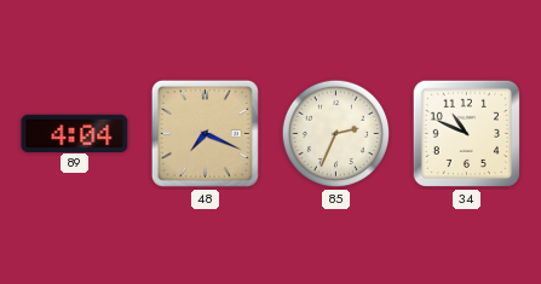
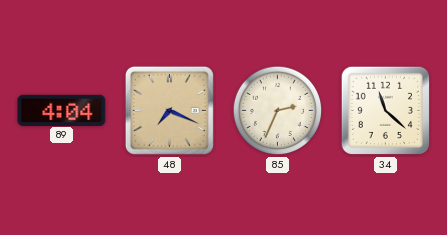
34: 10:49 -> 11:22
